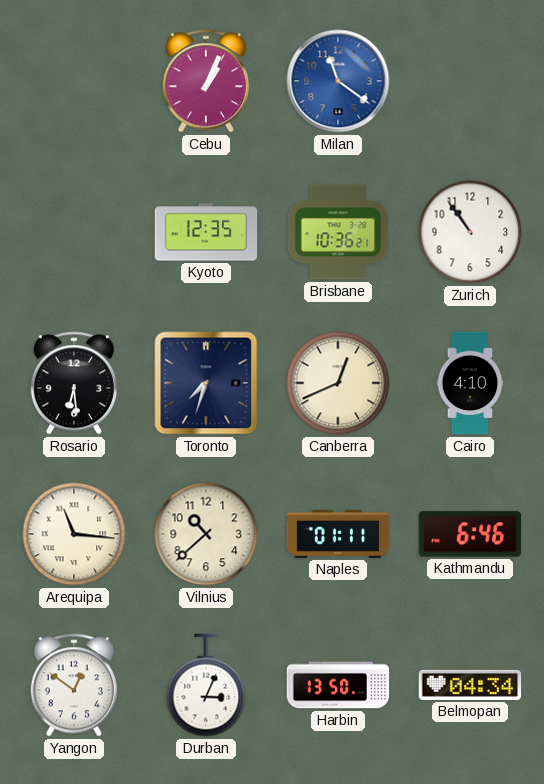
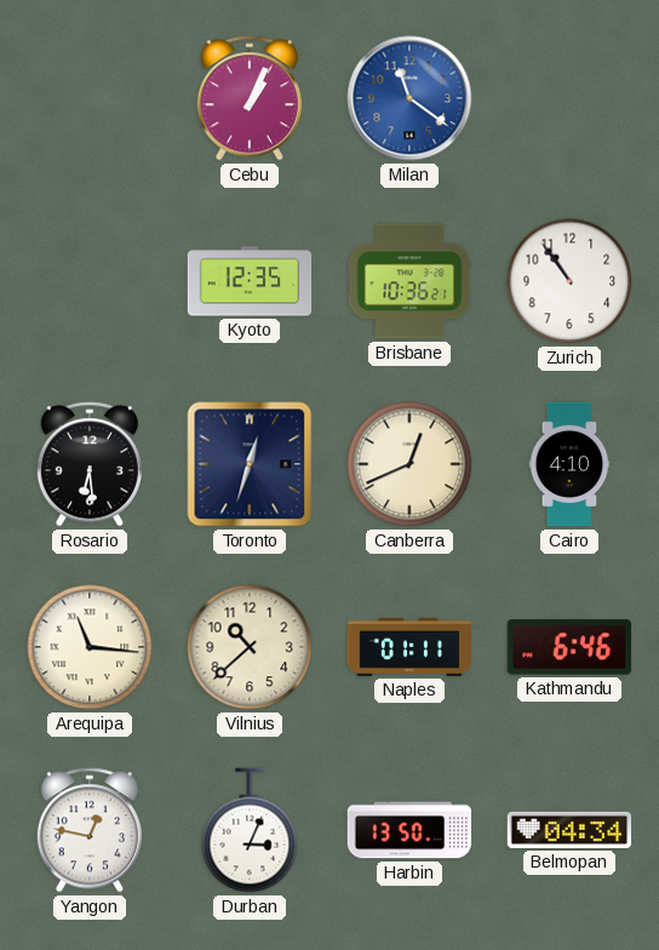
Toronto: 7:33 -> 12:33
Yangon: 12:51 -> 12:47
